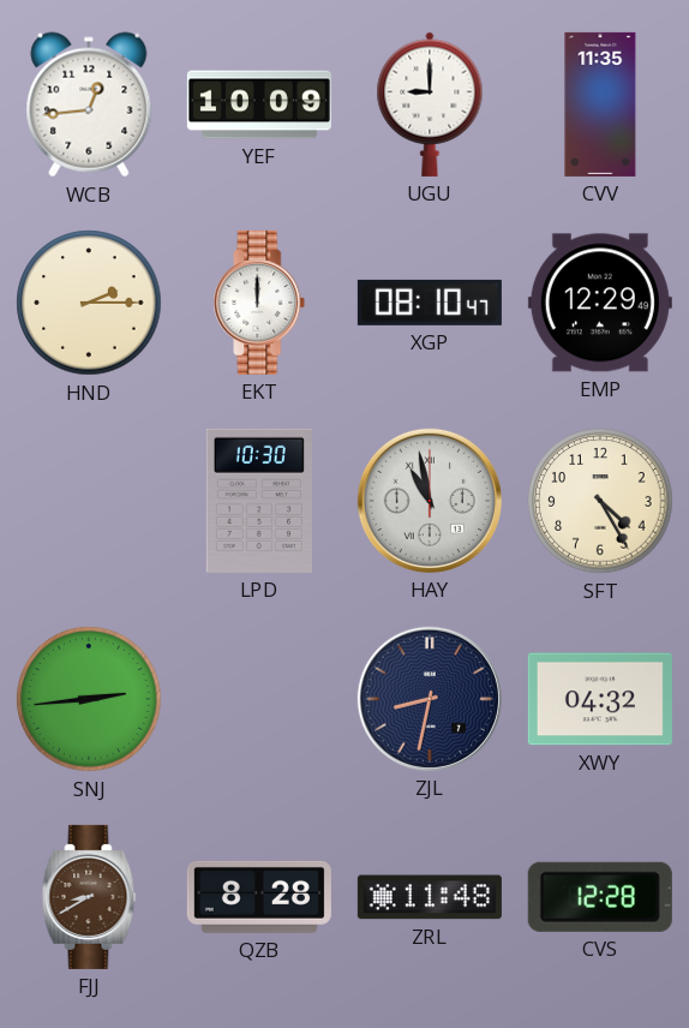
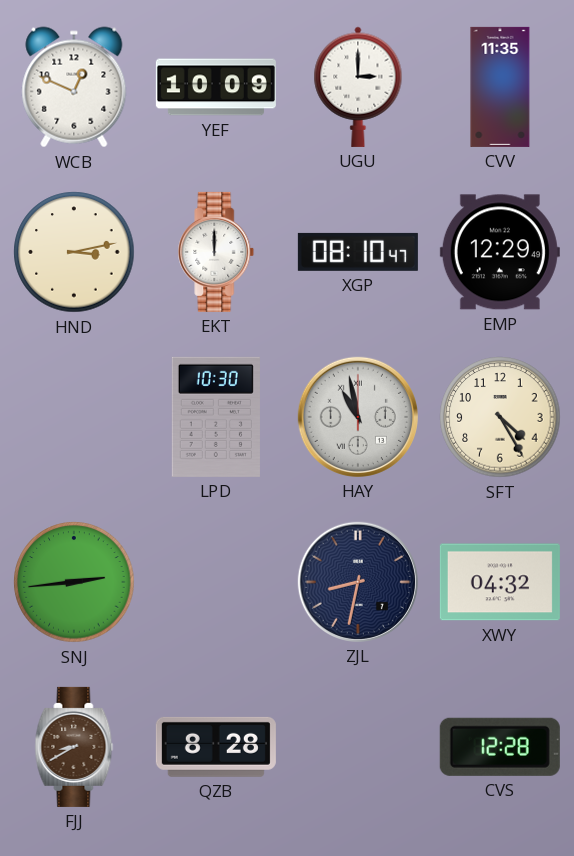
WCB: 12:44 -> 12:49
UGU: 9:00 -> 3:00
HND: 2:15 -> 3:13
ZRL: 11:48 -> none
